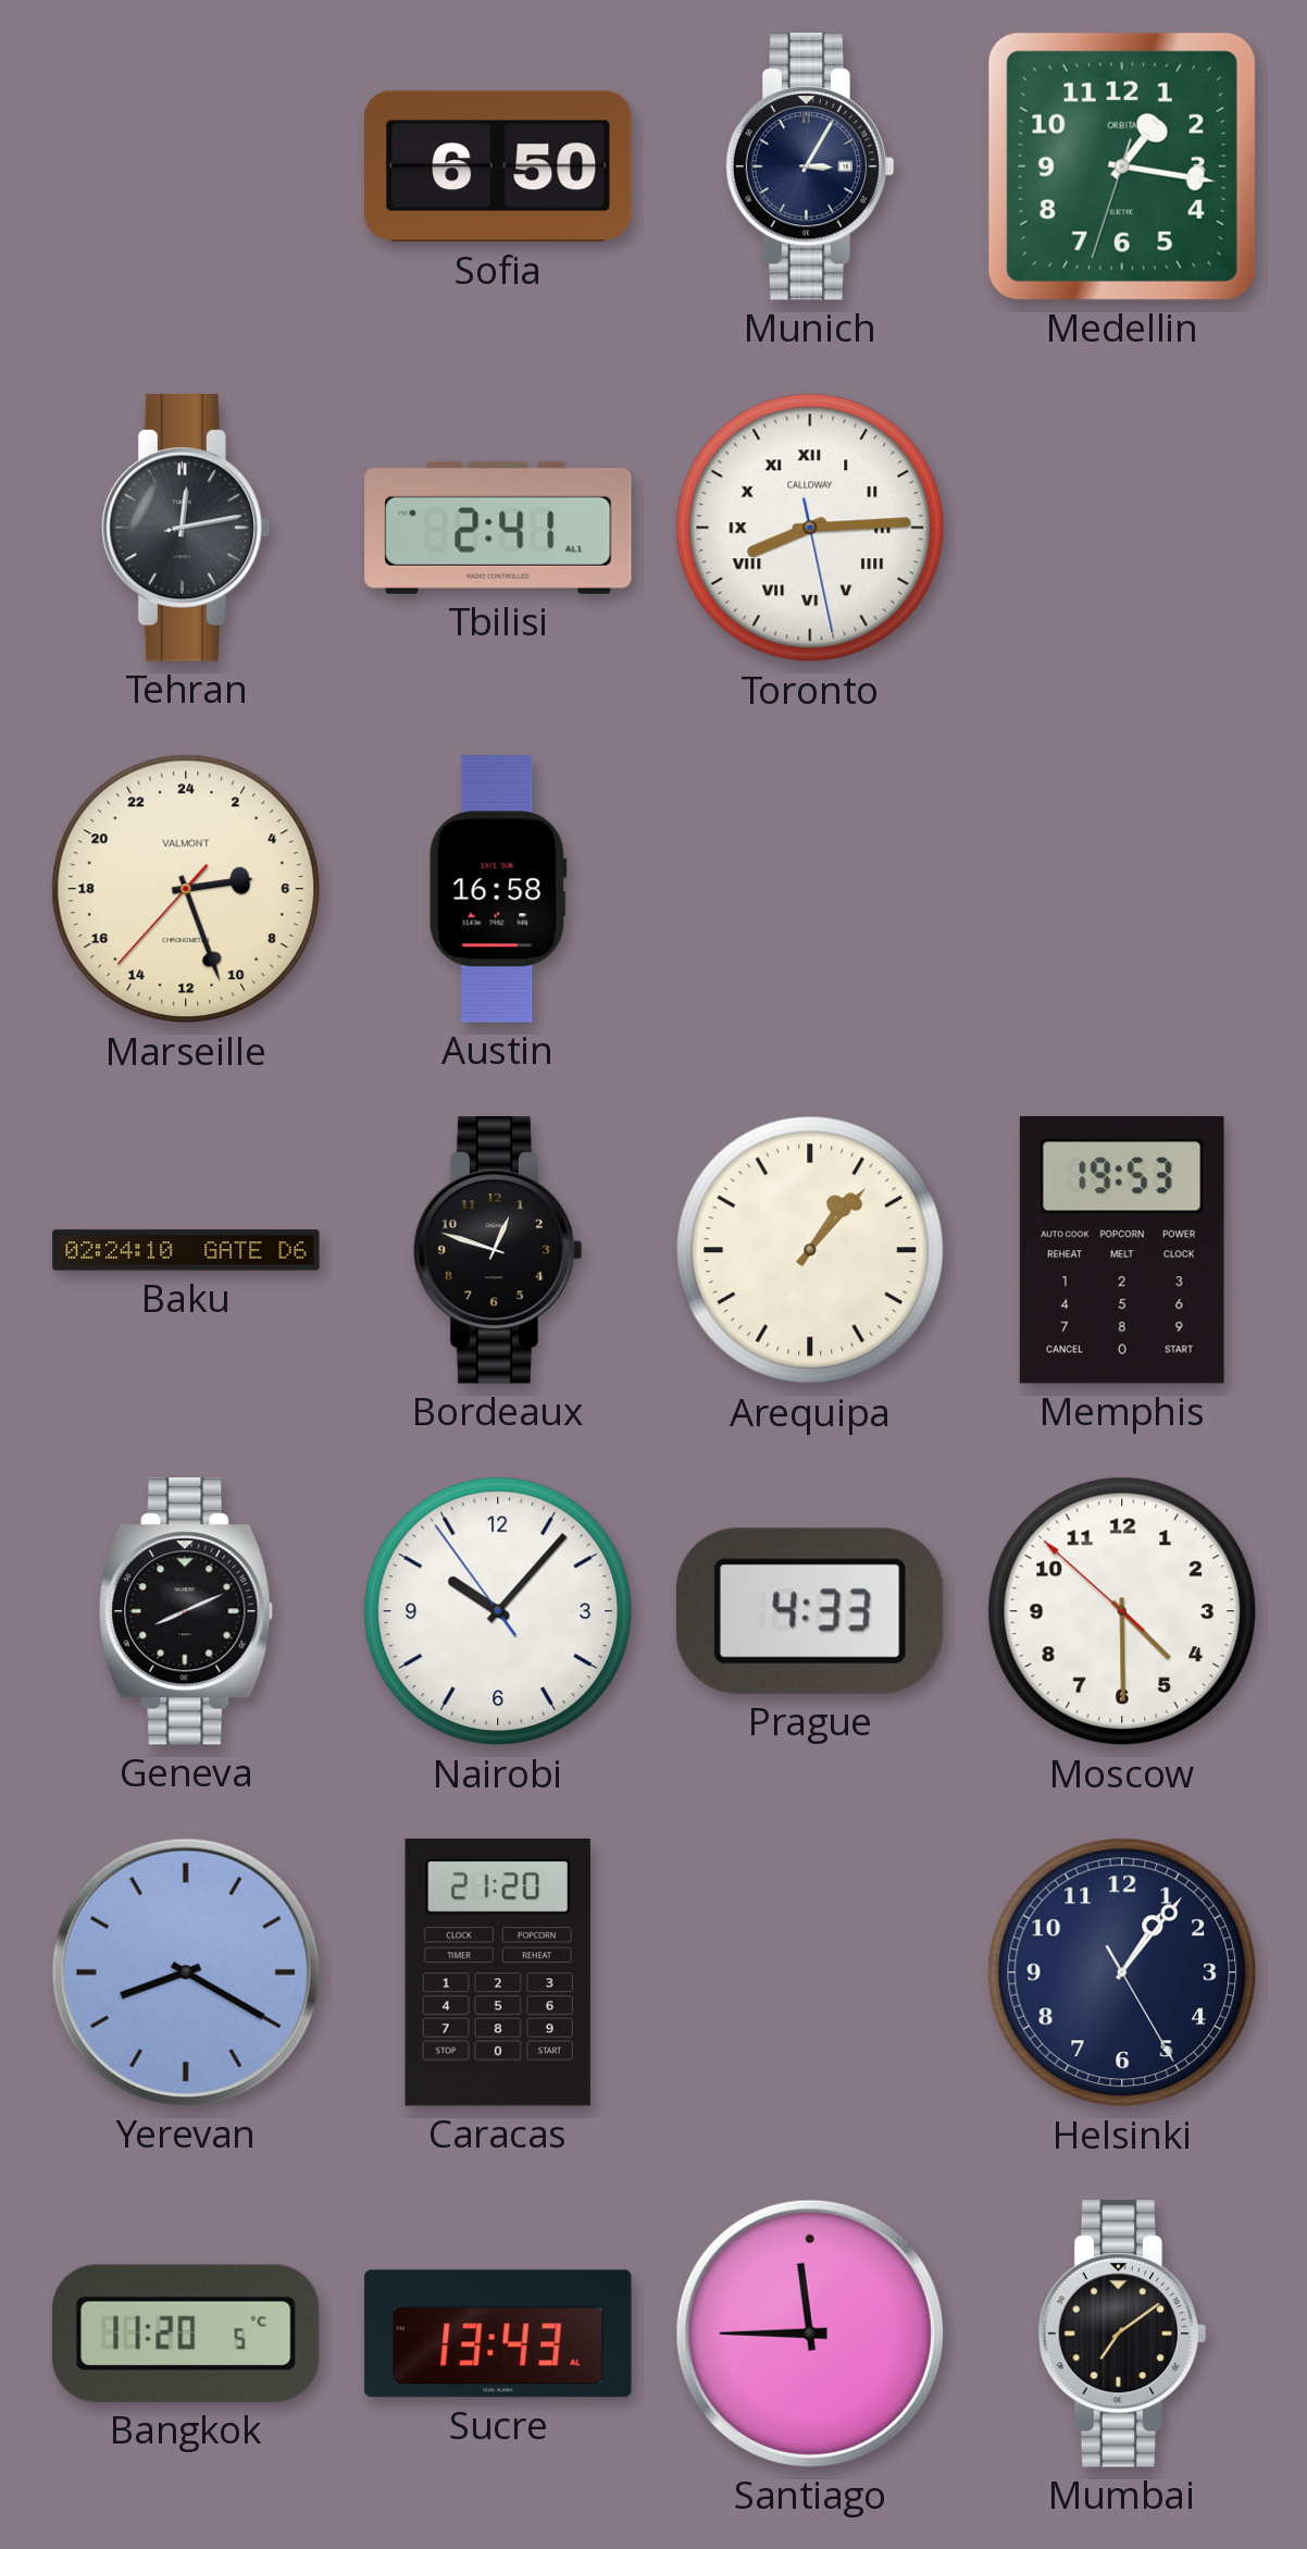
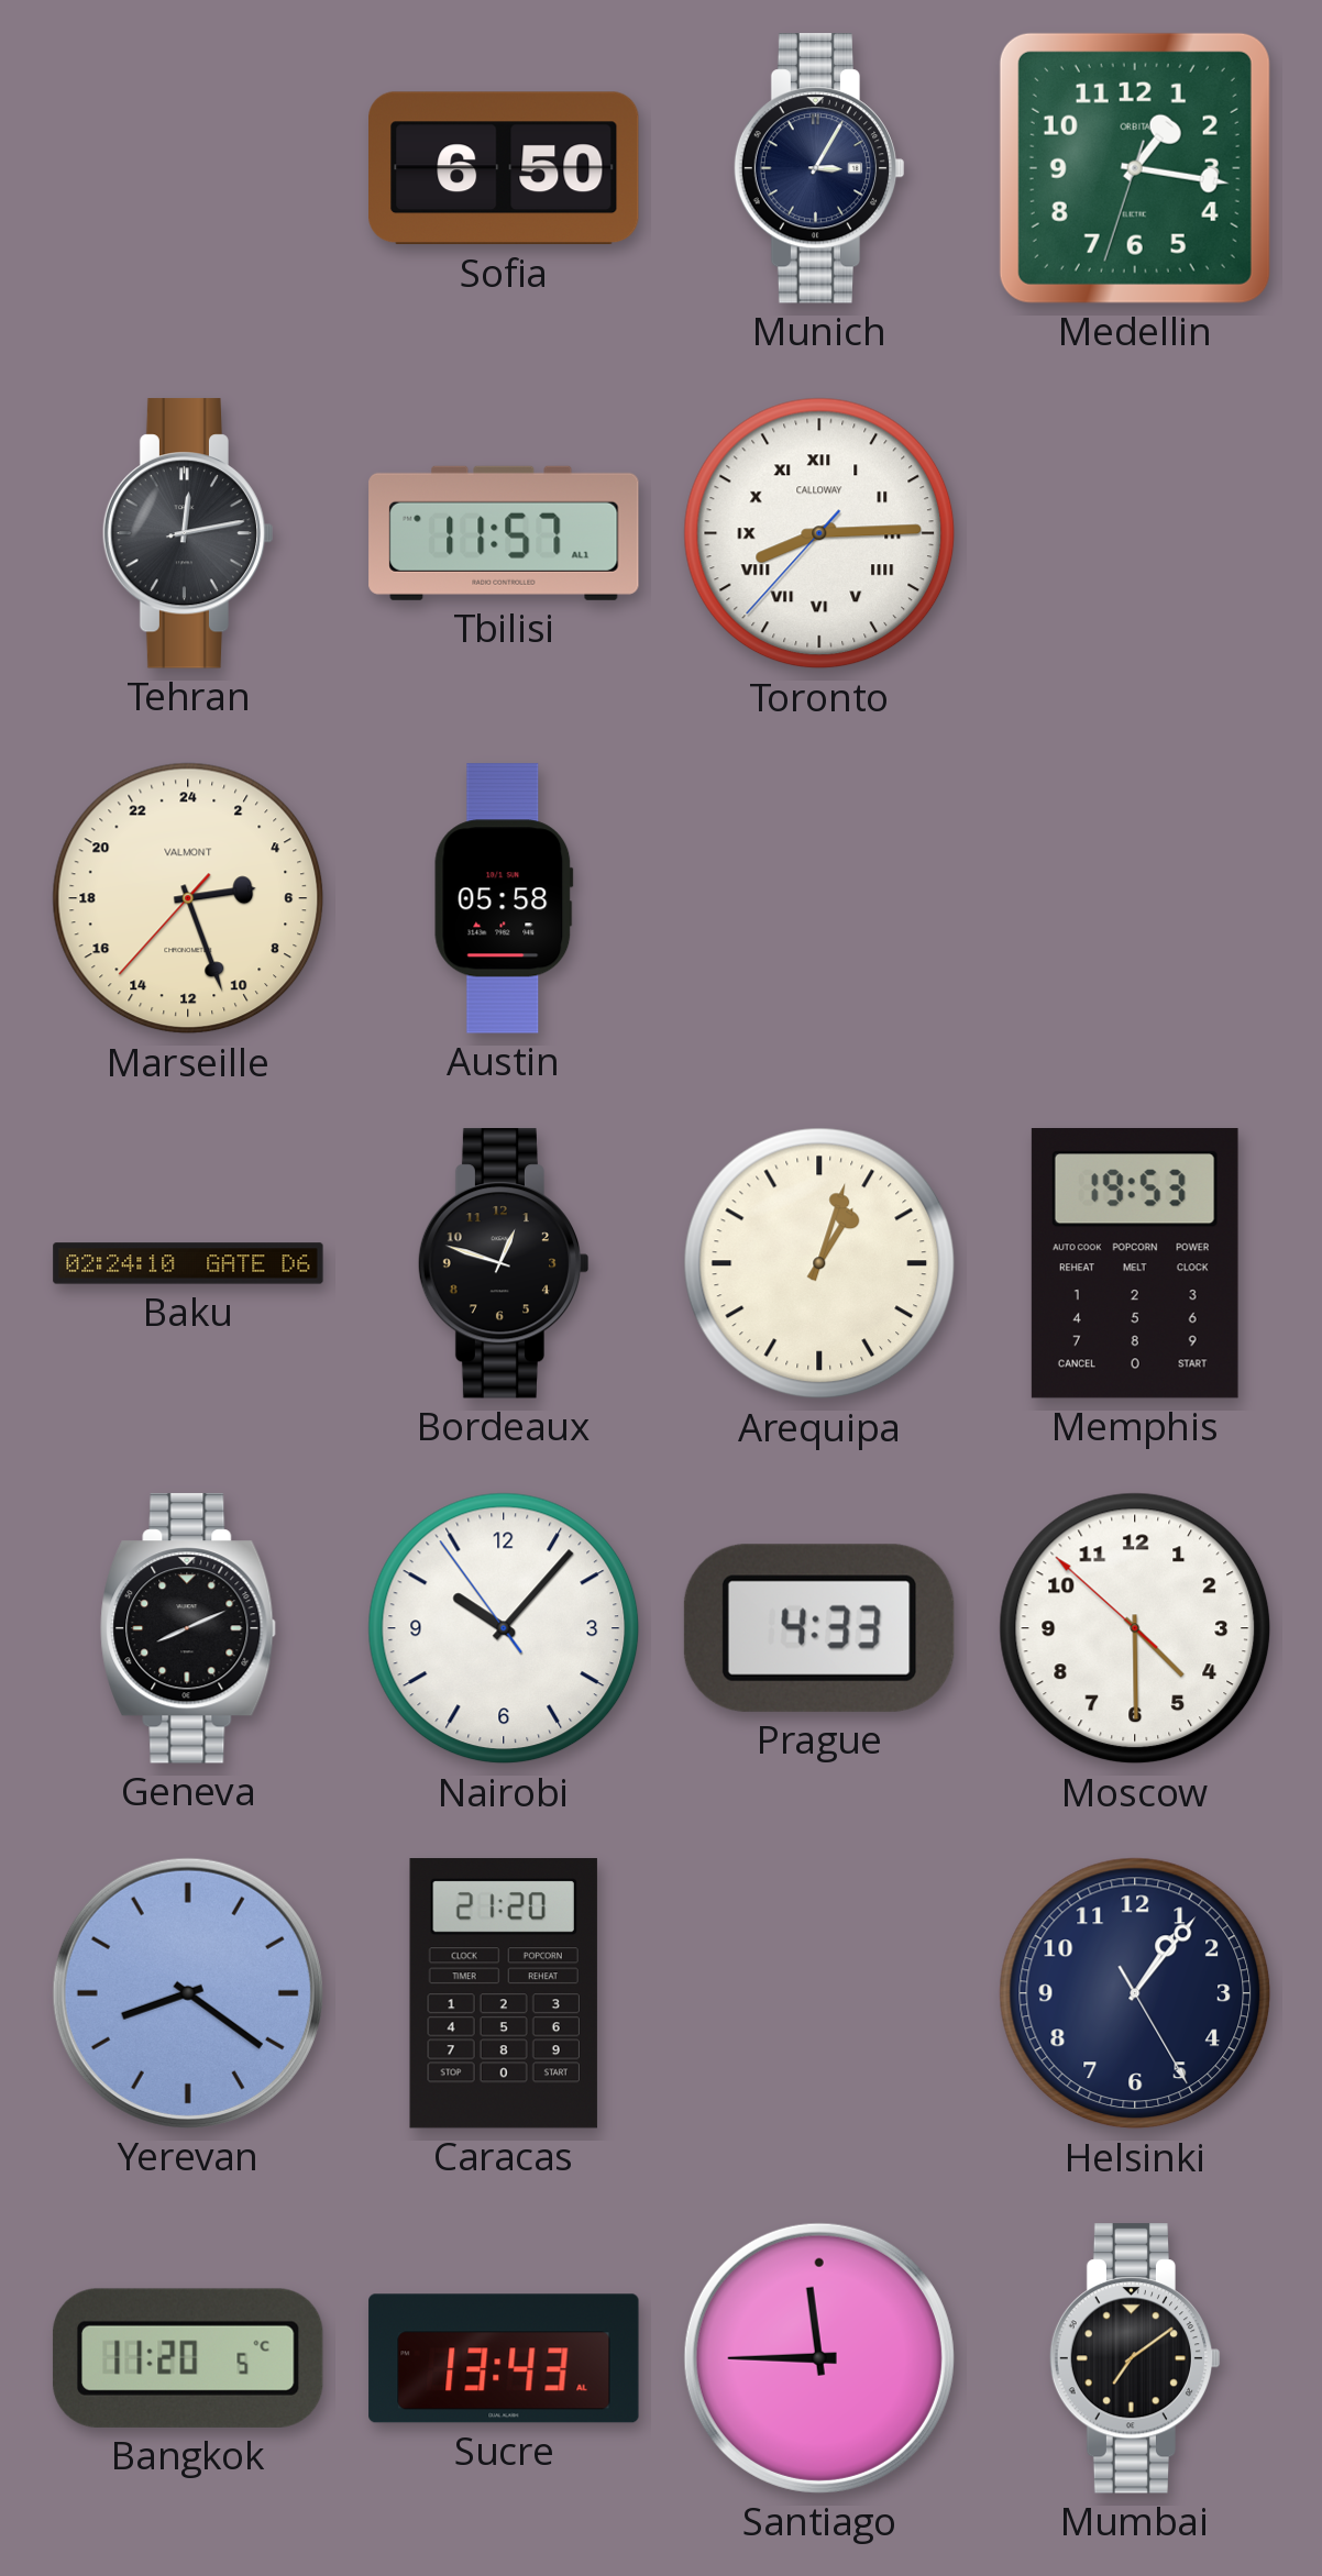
Tbilisi: 2:41 -> 11:57
Toronto: 8:14:28 -> 8:14:37
Austin: 16:58 -> 05:58
Arequipa: 1:07 -> 1:03
Yerevan: 8:20 -> 8:21
